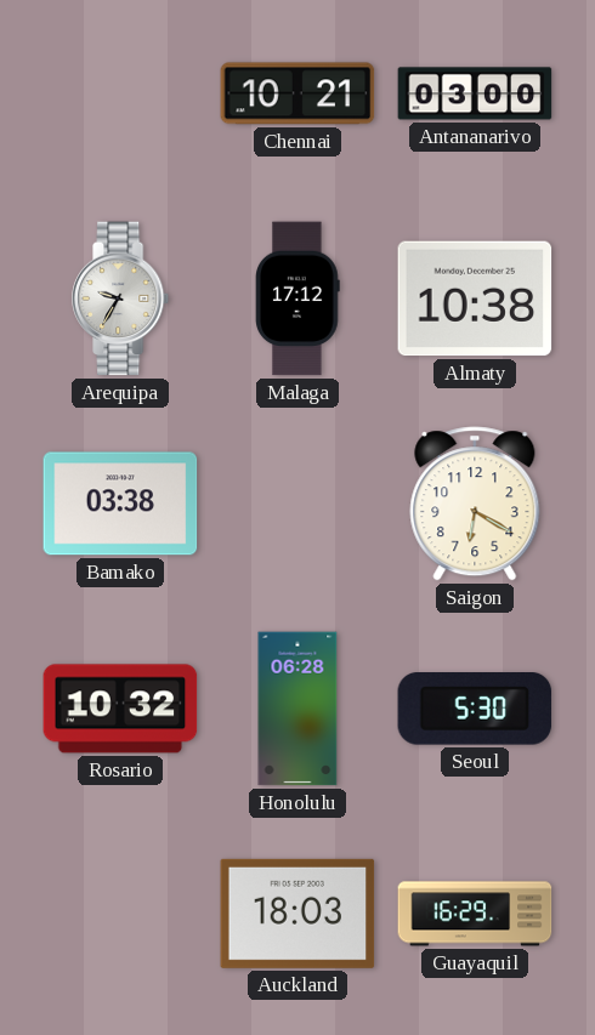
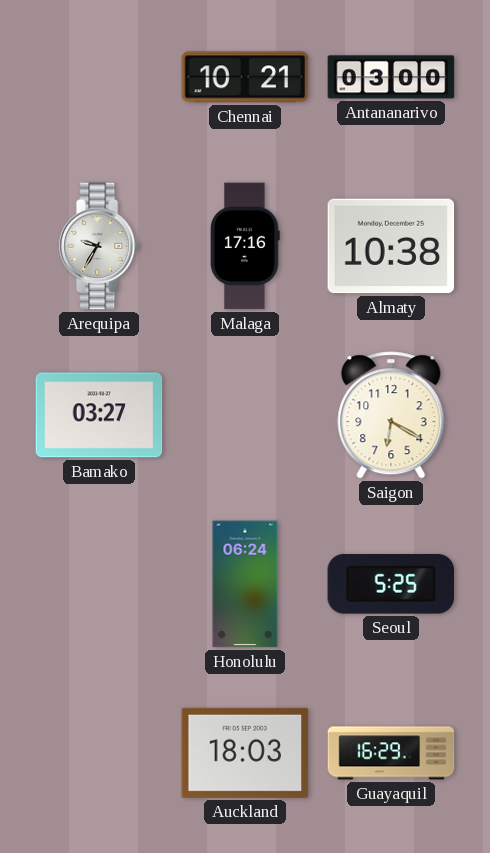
Malaga: 17:12 -> 17:16
Bamako: 03:38 -> 03:27
Rosario: 10:32 -> none
Honolulu: 06:28 -> 06:24
Seoul: 5:30 -> 5:25
